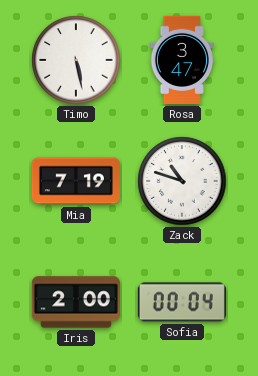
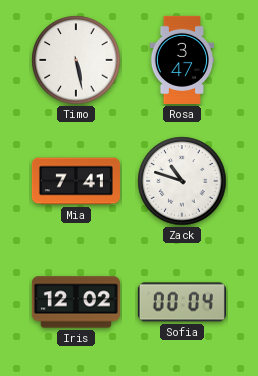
Mia: 7:19 -> 7:41
Iris: 2:00 -> 12:02
